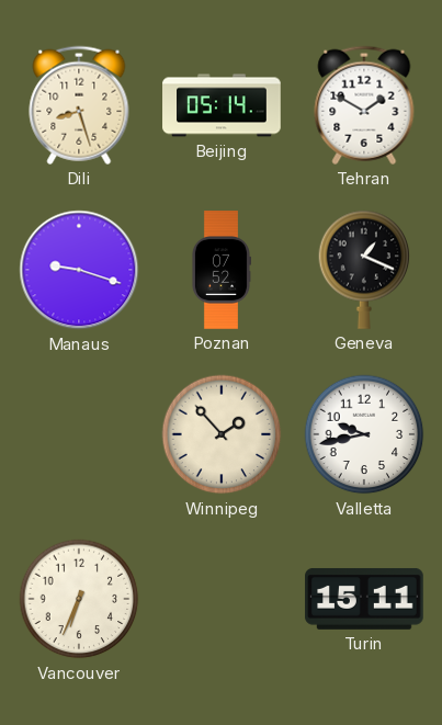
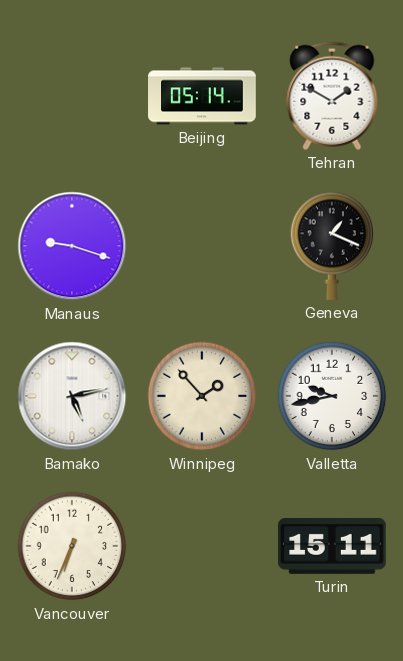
Dili: 8:27 -> none
Poznan: 07:52 -> none
Bamako: none -> 5:13
